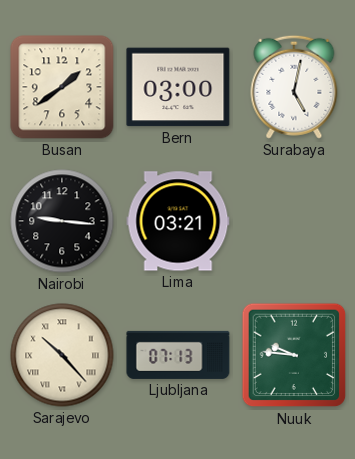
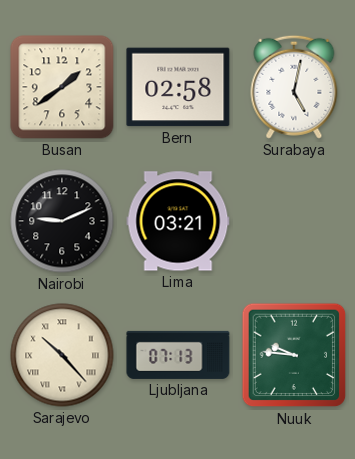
Bern: 03:00 -> 02:58
Nairobi: 9:16 -> 9:11
